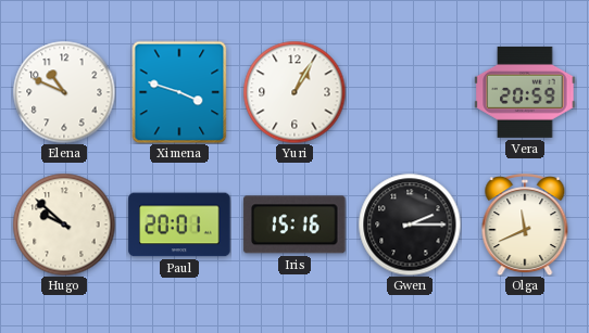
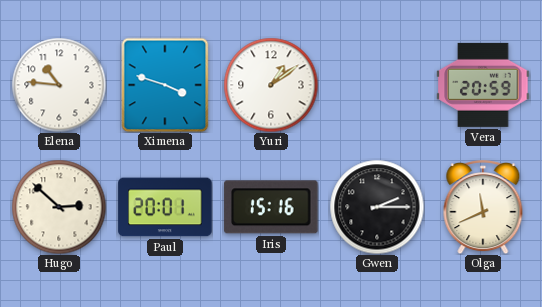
Elena: 10:49 -> 10:46
Yuri: 1:05 -> 1:09
Hugo: 9:52 -> 2:52
